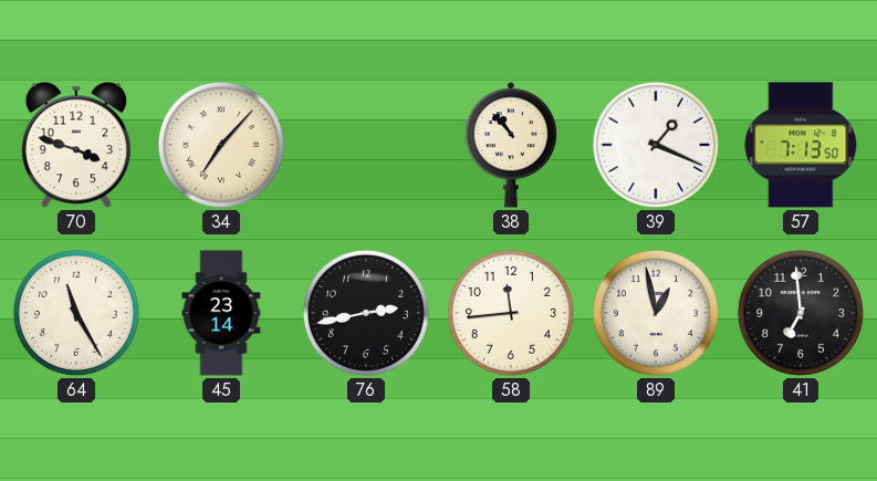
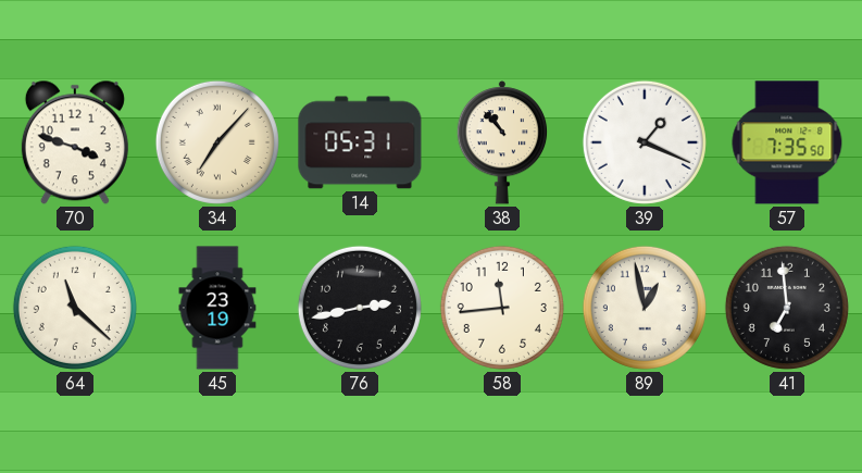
14: none -> 05:31
57: 7:13 -> 7:35
64: 11:25 -> 11:22
45: 23:14 -> 23:19
